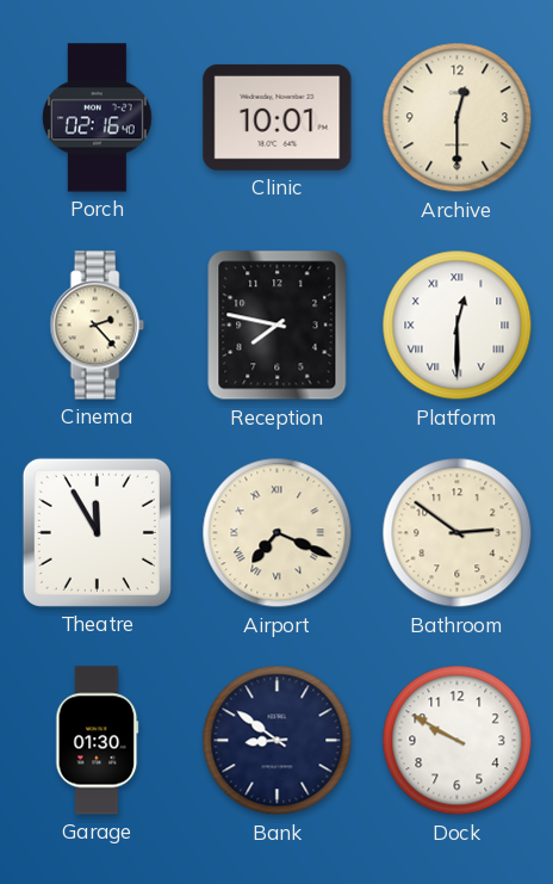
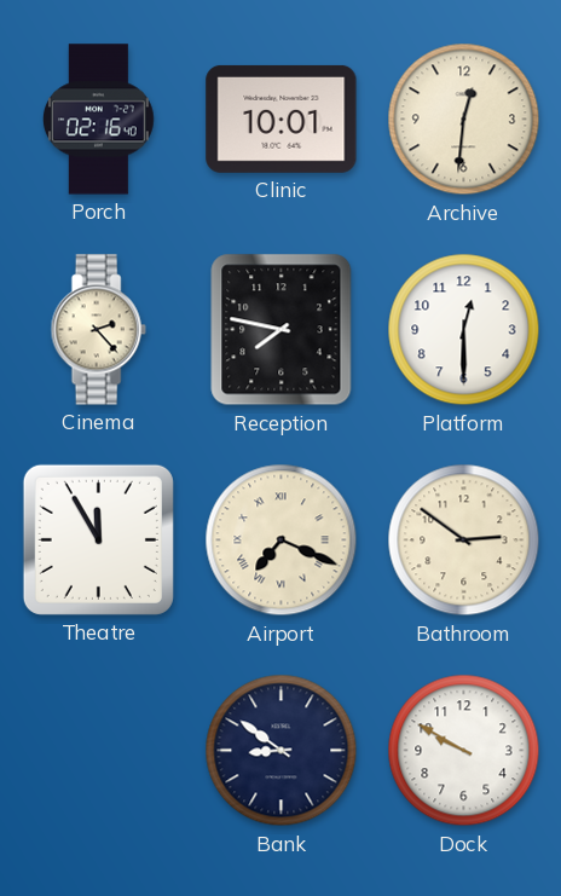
Archive: 12:30 -> 12:31
Platform numerals: Roman -> Arabic
Garage: 01:30 -> none
